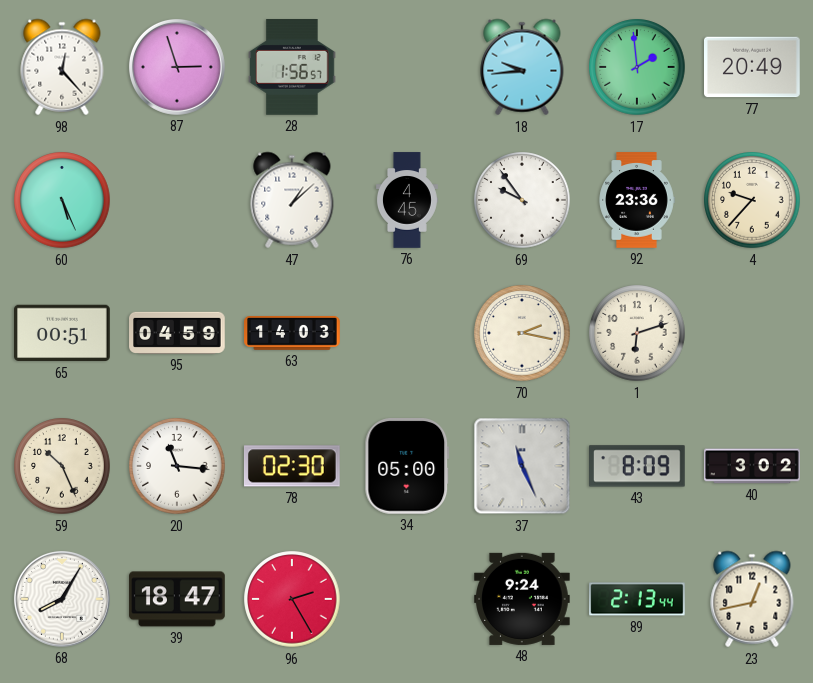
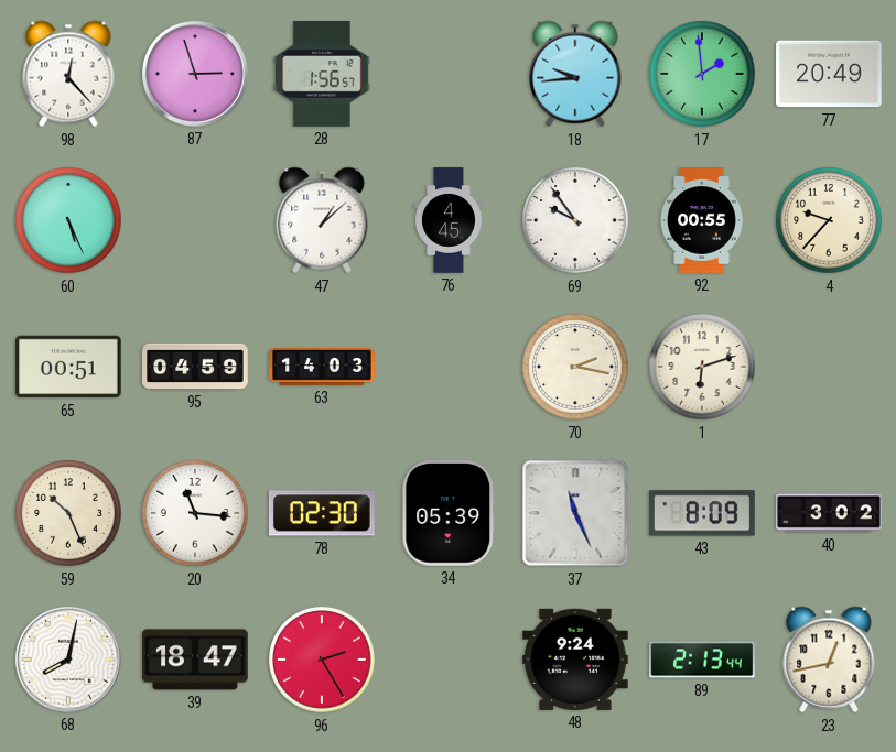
92: 23:36 -> 00:55
34: 05:00 -> 05:39
68: 8:05 -> 8:02
